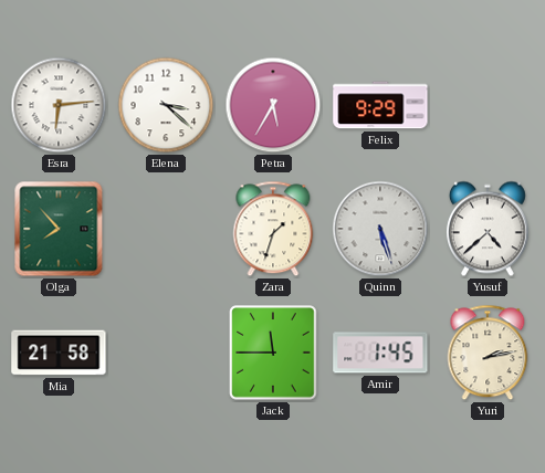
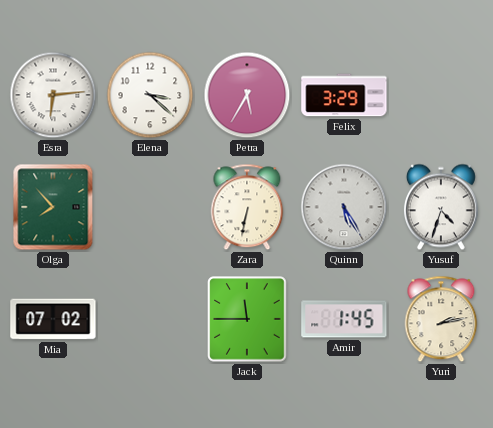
Felix: 9:29 -> 3:29
Zara: 1:33 -> 6:32
Quinn: 5:27 -> 5:25
Yusuf: 4:38 -> 4:33
Mia: 21:58 -> 07:02
